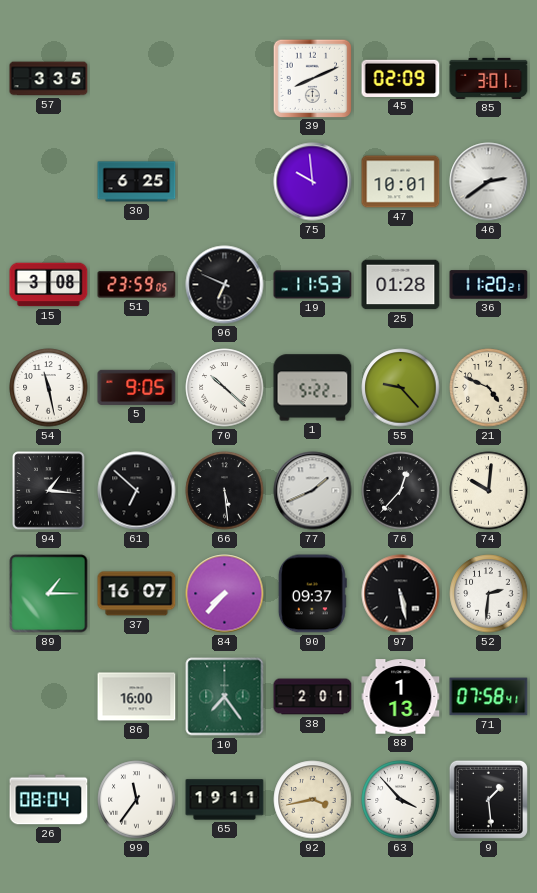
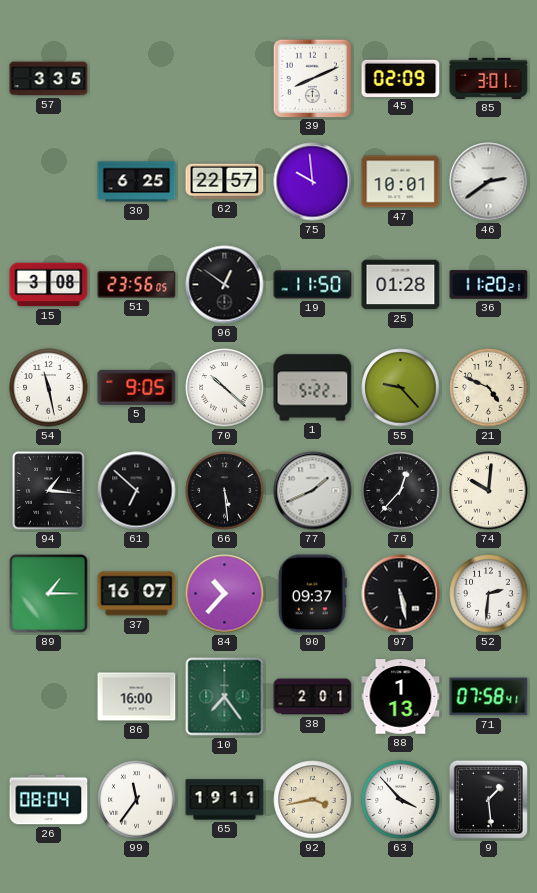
62: none -> 22:57
51: 23:59 -> 23:56
96: 6:49 -> 12:51
19: 11:53 -> 11:50
84: 7:37 -> 10:37
